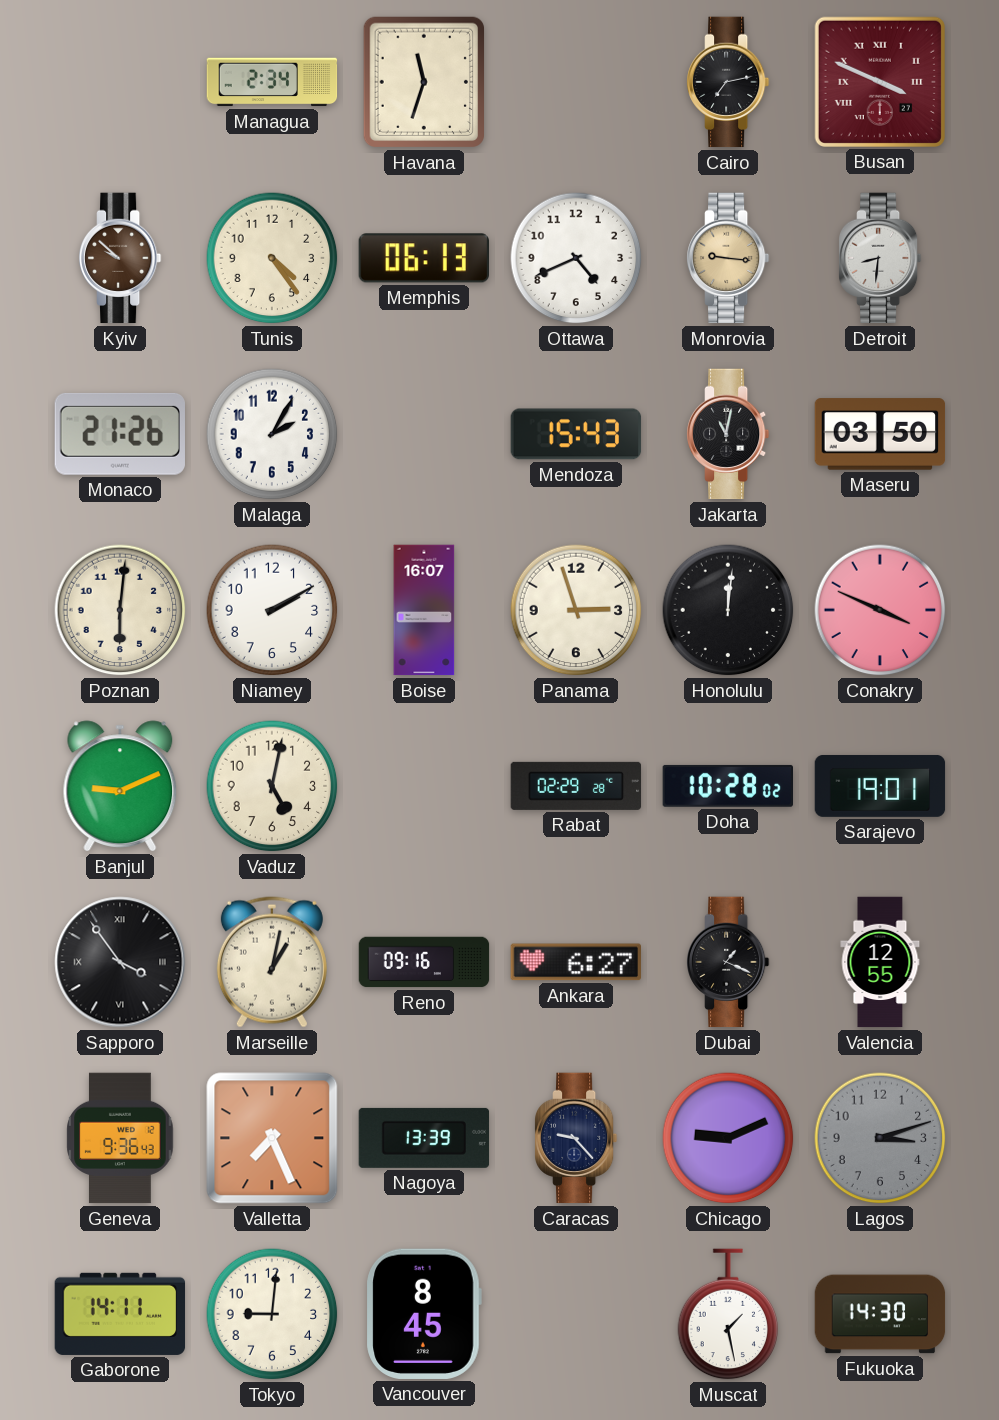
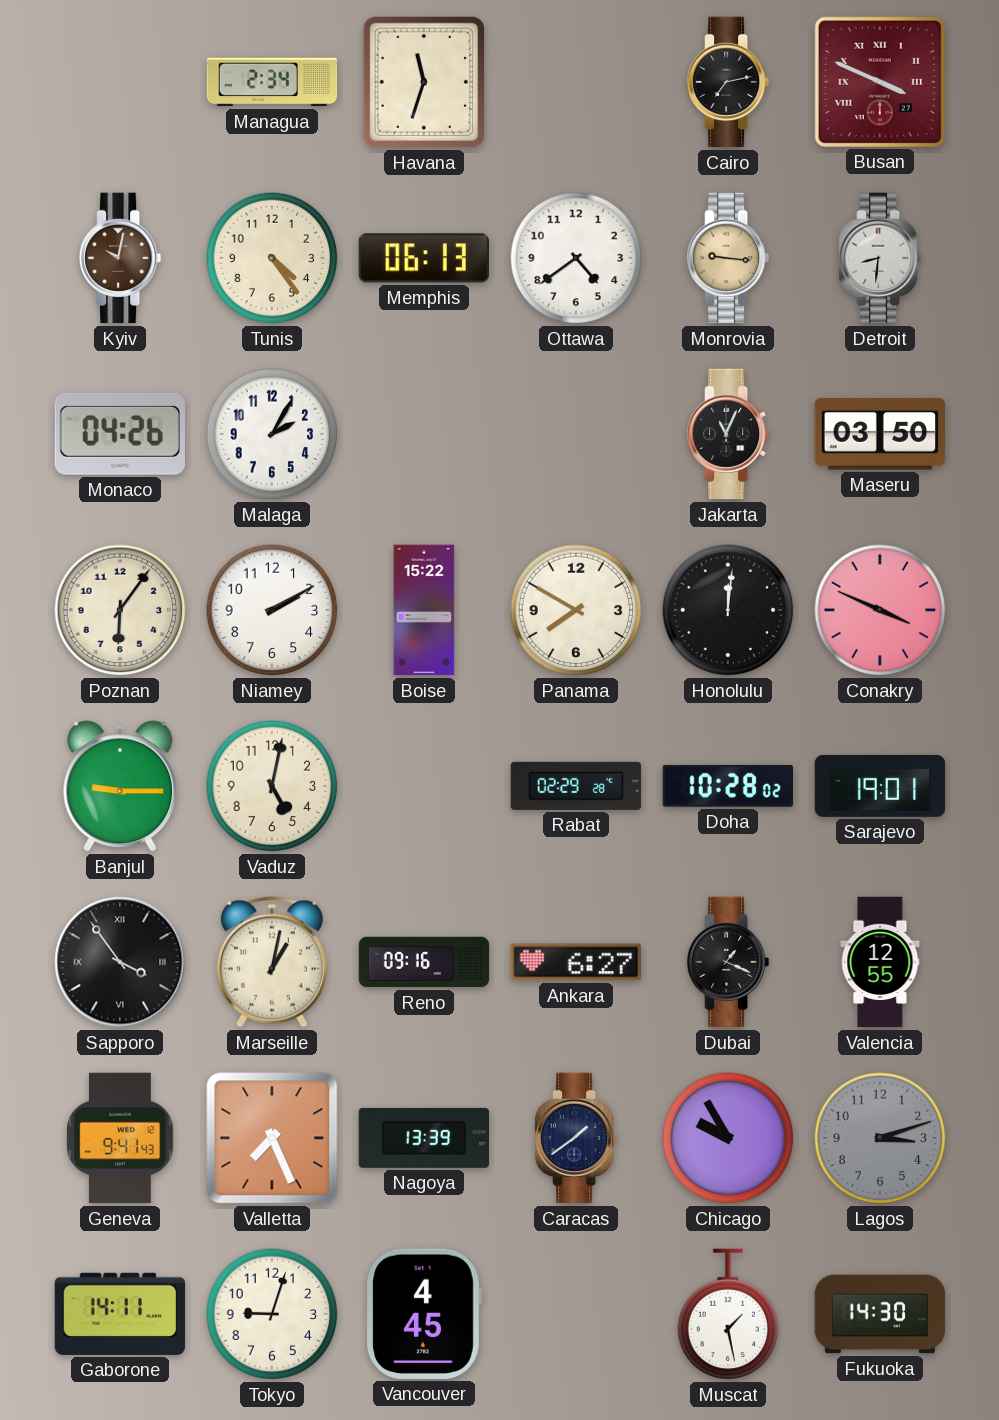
Kyiv: 9:52 -> 10:02
Ottawa: 4:41 -> 4:39
Monaco: 21:26 -> 04:26
Mendoza: 15:43 -> none
Jakarta: 11:02 -> 11:04
Poznan: 6:01 -> 6:06
Boise: 16:07 -> 15:22
Panama: 2:57 -> 7:50
Banjul: 9:11 -> 9:15
Geneva: 9:36 -> 9:41
Caracas: 9:23 -> 1:39
Chicago: 9:11 -> 9:55
Tokyo: 9:01 -> 9:03
Vancouver: 8:45 -> 4:45
